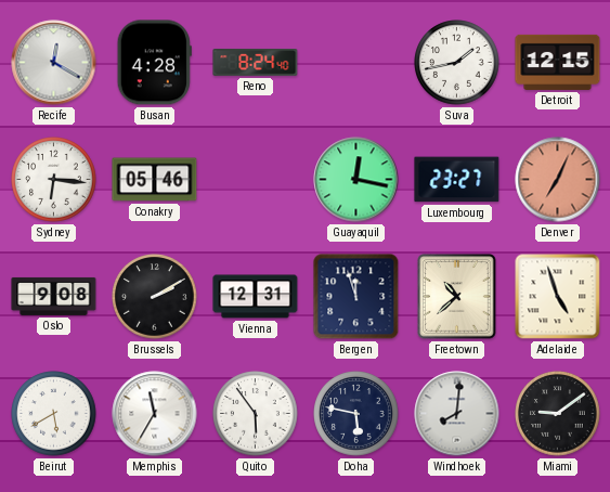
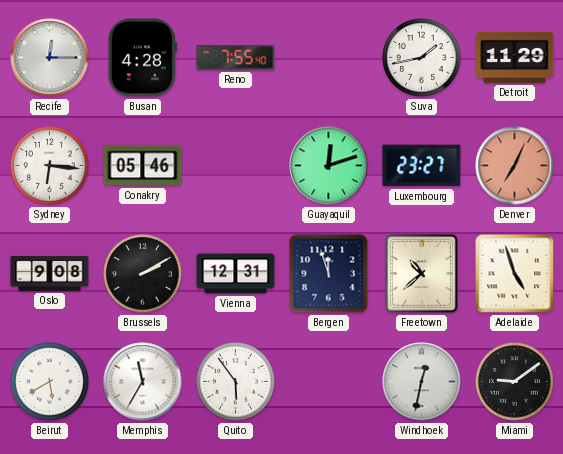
Recife: 12:20 -> 12:15
Reno: 8:24 -> 7:55
Detroit: 12:15 -> 11:29
Guayaquil: 12:17 -> 12:12
Doha: 5:47 -> none
Windhoek: 8:01 -> 12:32
